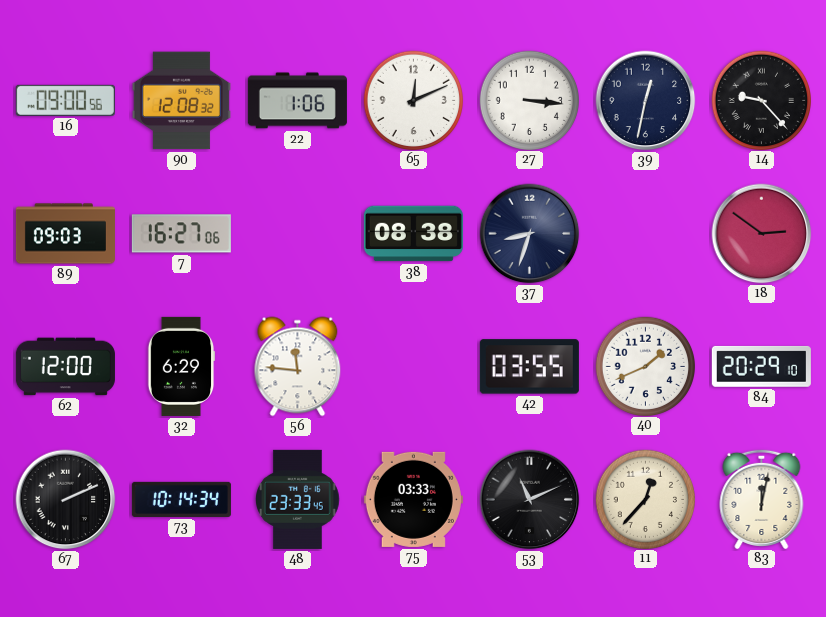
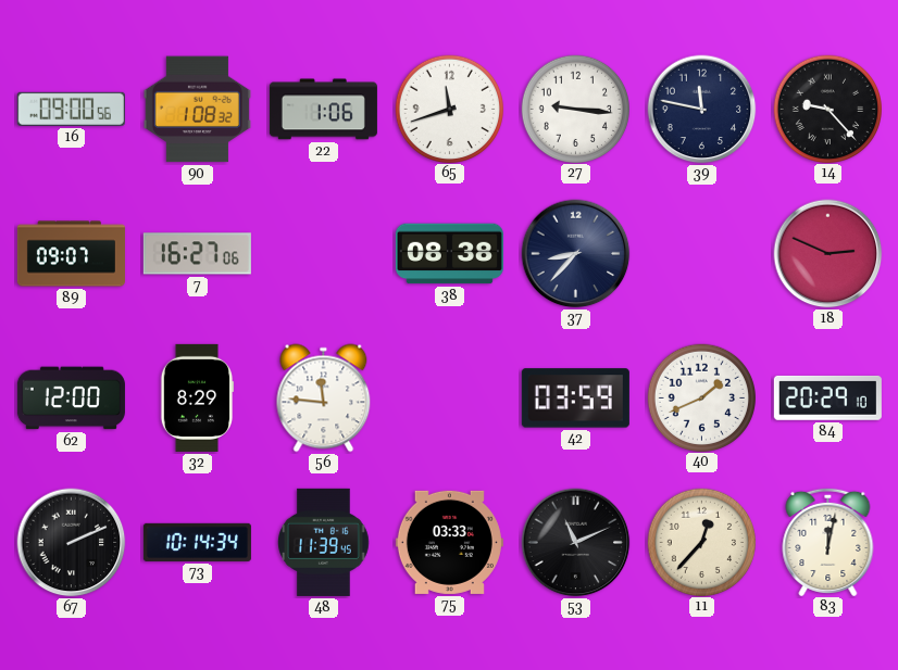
90: 12:08 -> 1:08
65: 12:11 -> 11:42
27: 3:16 -> 9:16
39: 12:32 -> 11:47
89: 09:03 -> 09:07
37: 8:33 -> 8:37
18: 2:51 -> 2:49
32: 6:29 -> 8:29
42: 03:55 -> 03:59
48: 23:33 -> 11:39
